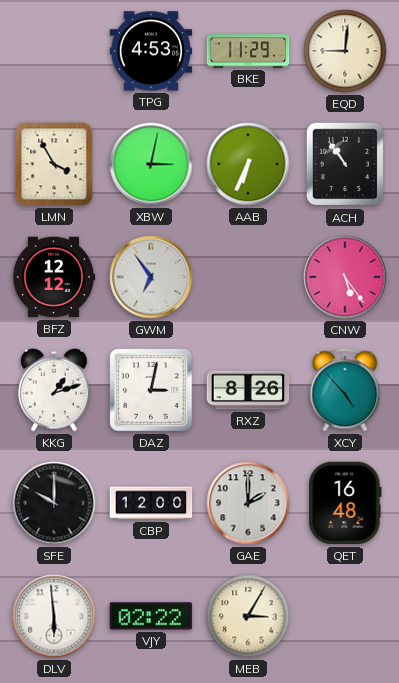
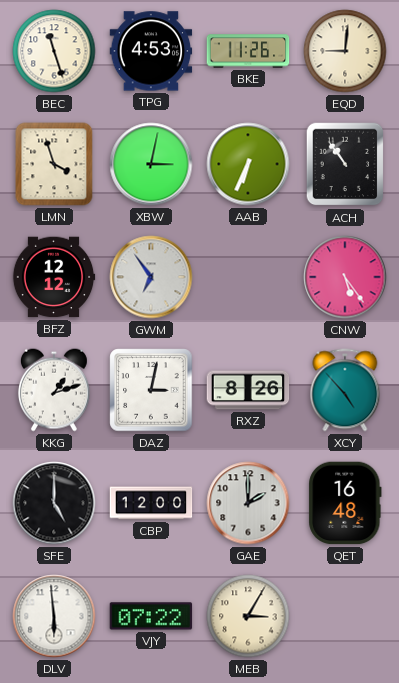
BEC: none -> 11:27
BKE: 11:29 -> 11:26
LMN: 3:55 -> 3:57
SFE: 10:00 -> 5:00
VJY: 02:22 -> 07:22
